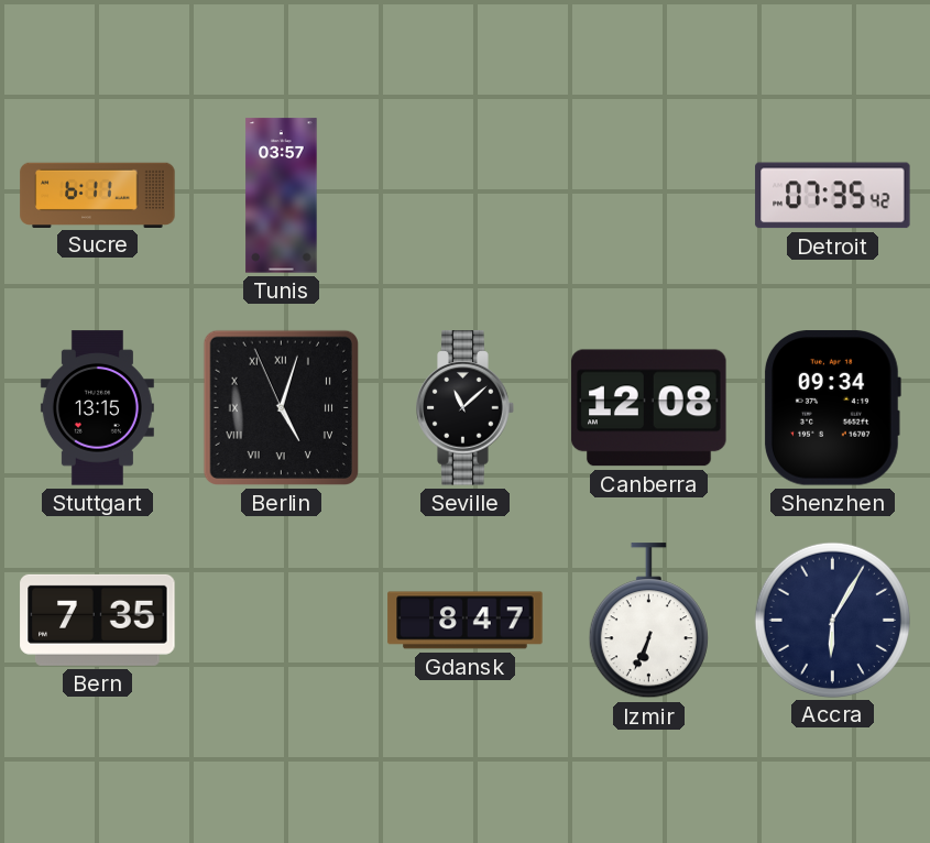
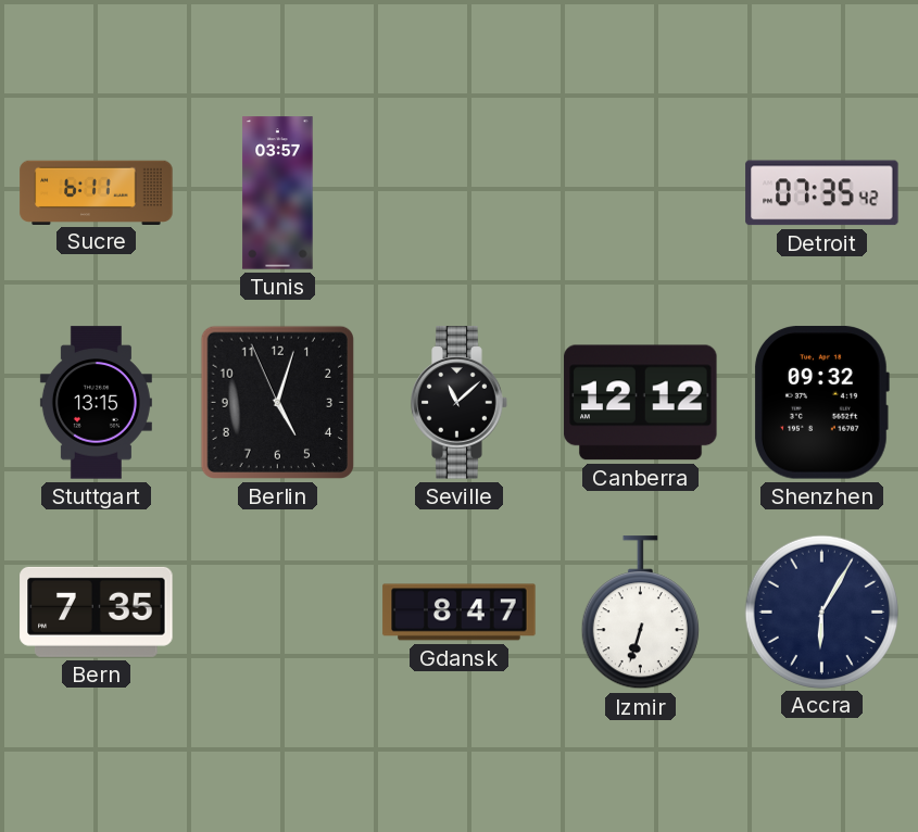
Berlin numerals: Roman -> Arabic
Canberra: 12:08 -> 12:12
Shenzhen: 09:34 -> 09:32
Izmir: 6:34 -> 6:33
